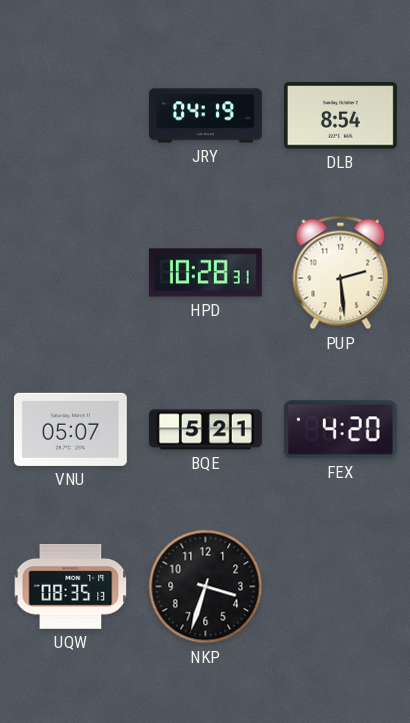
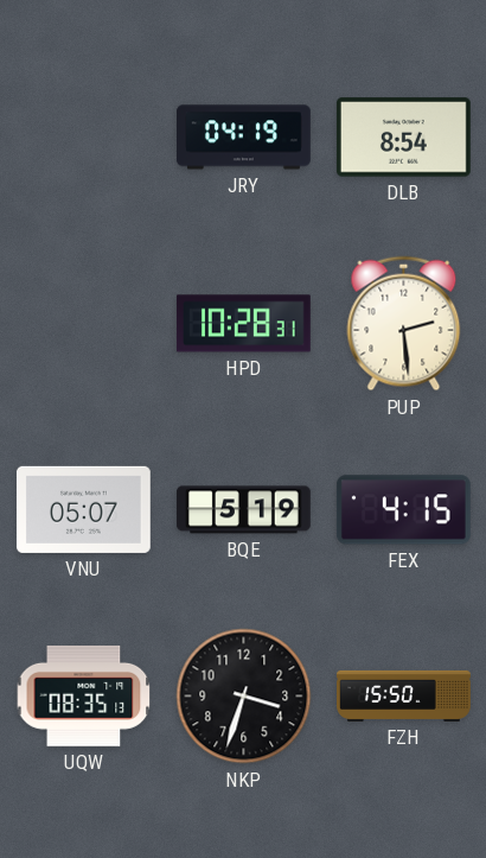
BQE: 5:21 -> 5:19
FEX: 4:20 -> 4:15
FZH: none -> 15:50
